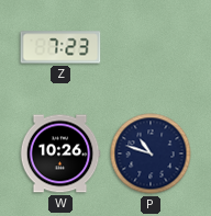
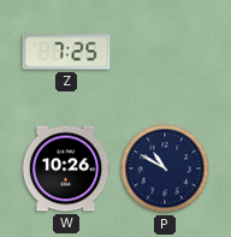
Z: 7:23 -> 7:25
P: 10:48 -> 10:50
